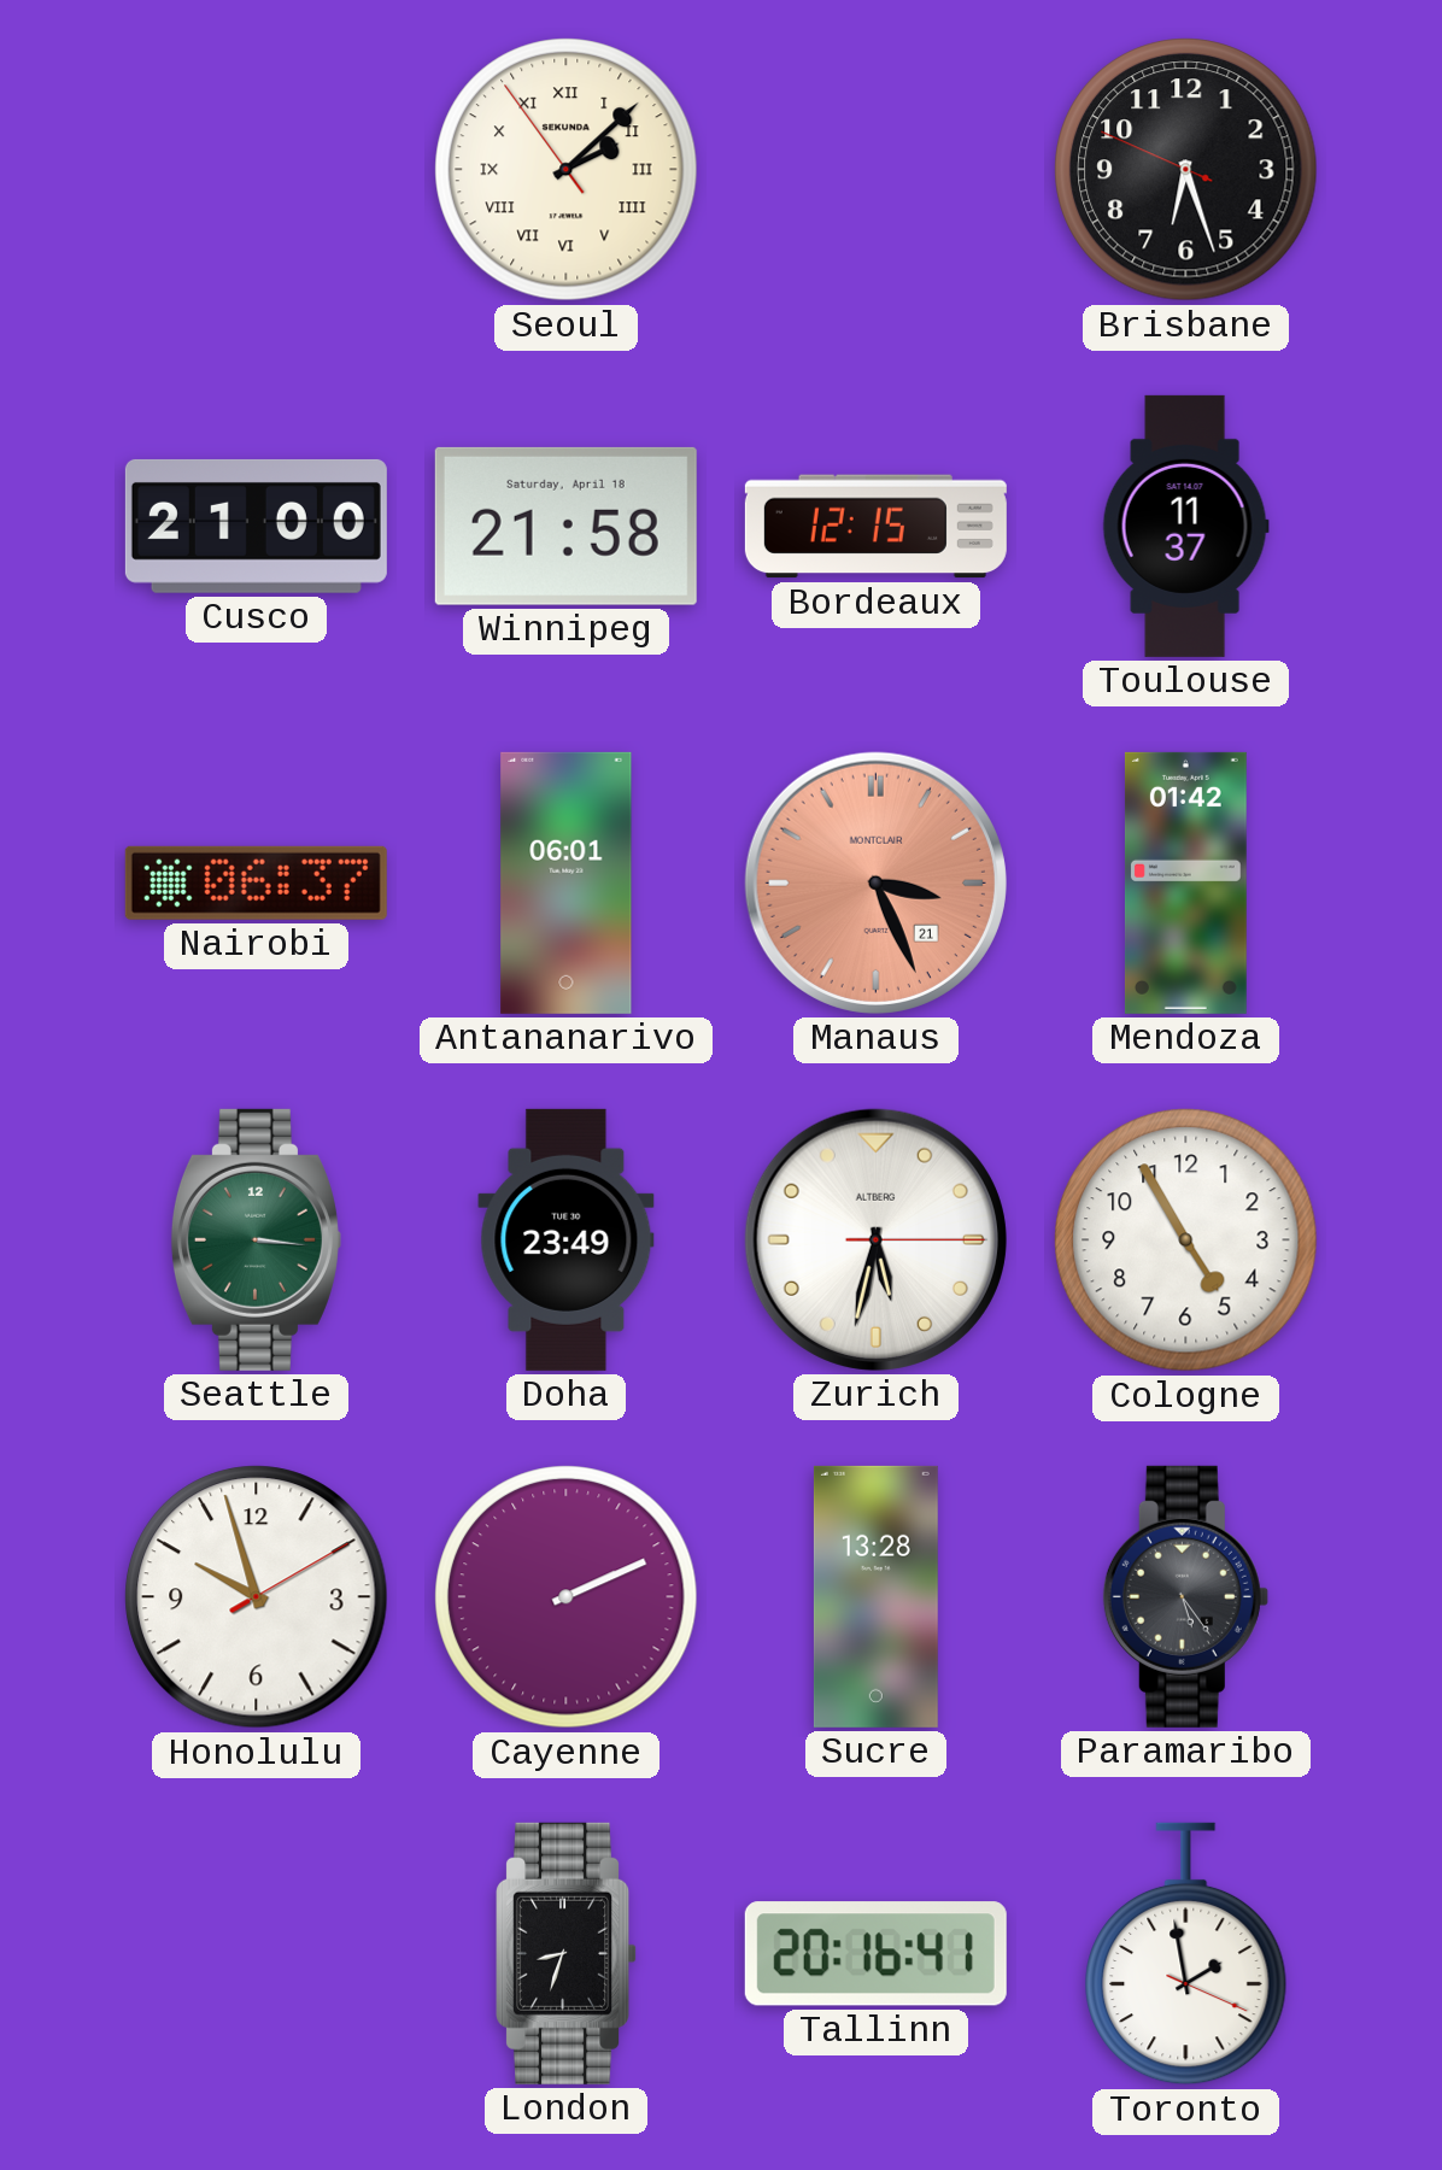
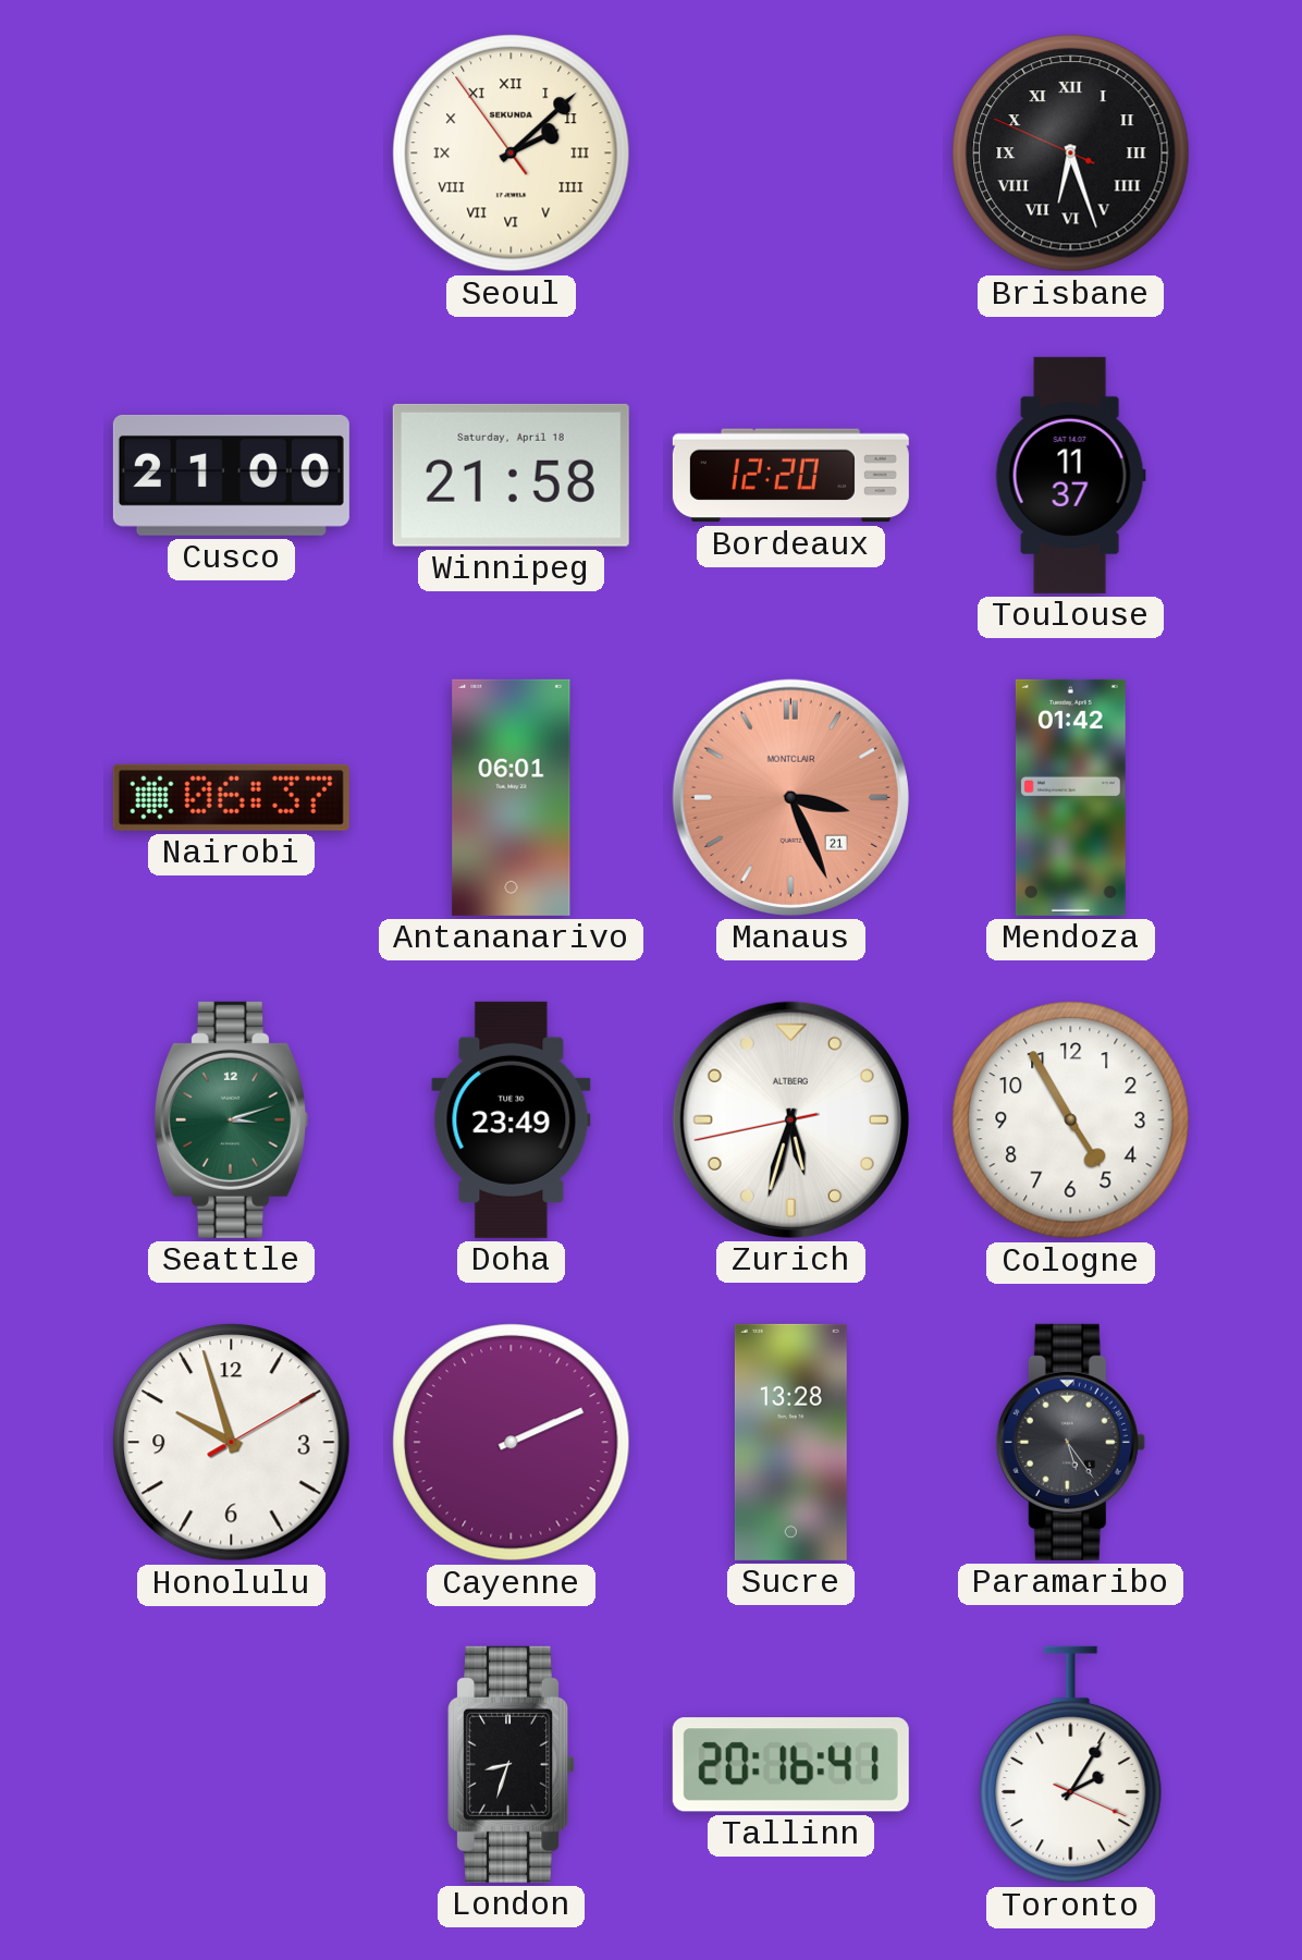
Brisbane numerals: Arabic -> Roman
Bordeaux: 12:15 -> 12:20
Seattle: 3:16 -> 3:12
Zurich: 5:32:15 -> 5:32:43
Toronto: 1:58 -> 2:05
